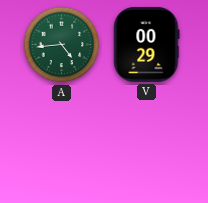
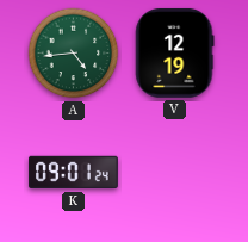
V: 00:29 -> 12:19
K: none -> 09:01
